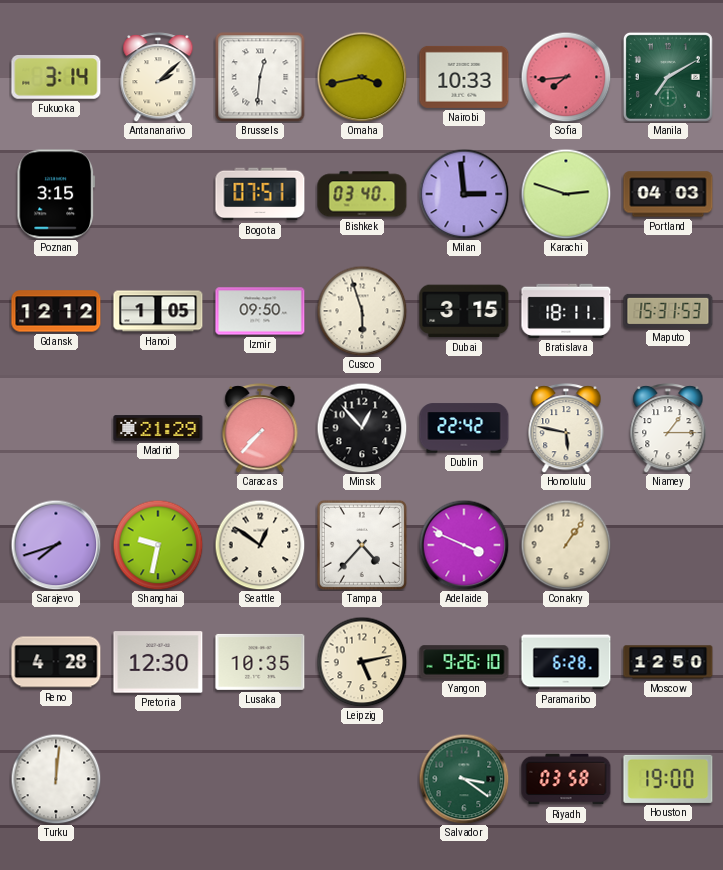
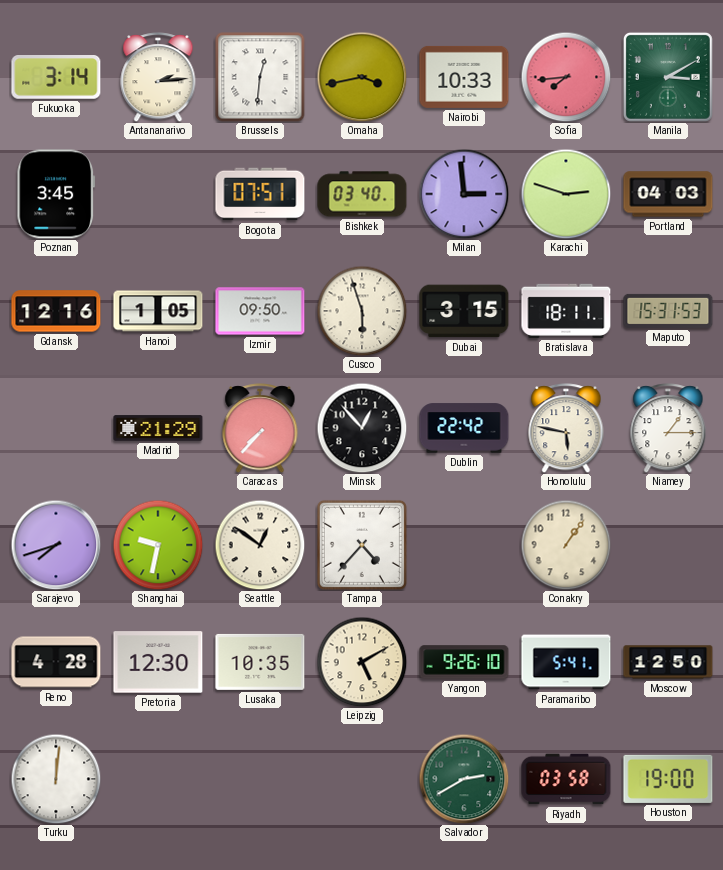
Antananarivo: 2:08 -> 2:14
Manila: 7:10 -> 3:10
Poznan: 3:15 -> 3:45
Gdansk: 12:12 -> 12:16
Adelaide: 3:49 -> none
Leipzig: 5:13 -> 5:10
Paramaribo: 6:28 -> 5:41
Salvador: 3:21 -> 2:40
